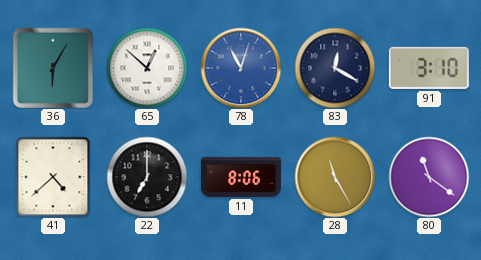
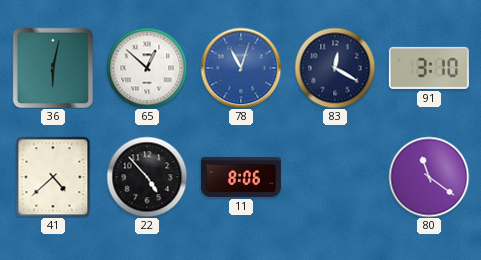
36: 6:05 -> 6:02
22: 7:00 -> 4:53
28: 11:25 -> none
